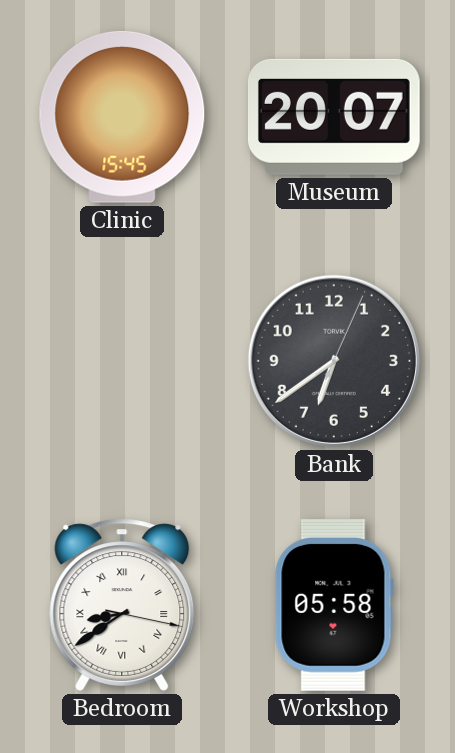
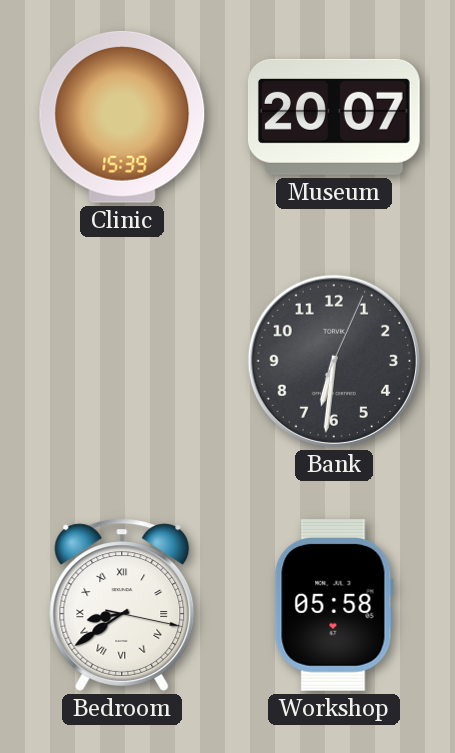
Clinic: 15:45 -> 15:39
Bank: 6:39 -> 6:31
